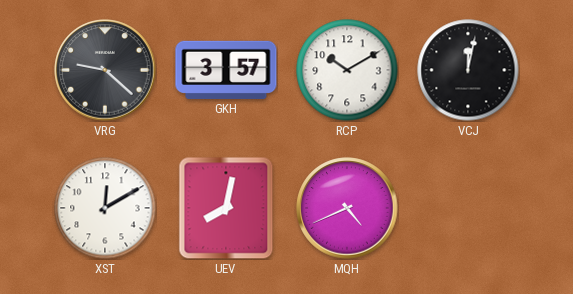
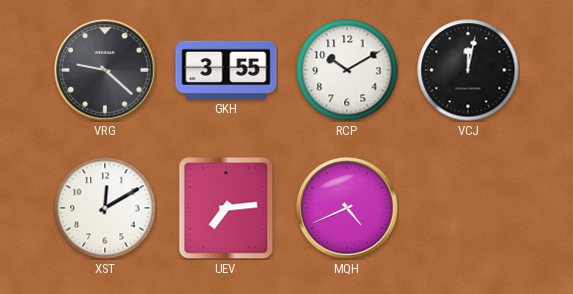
GKH: 3:57 -> 3:55
UEV: 8:02 -> 7:14
